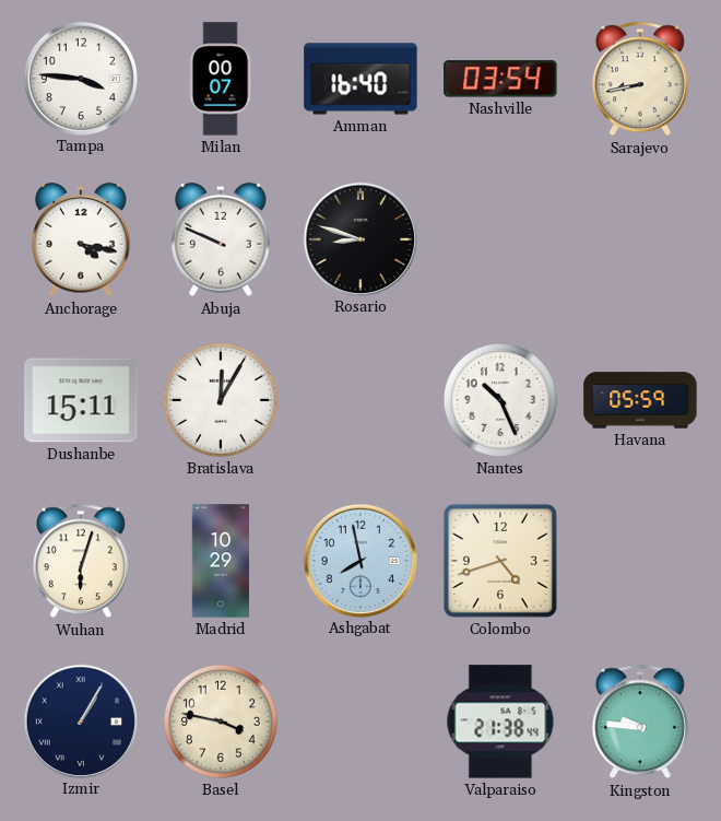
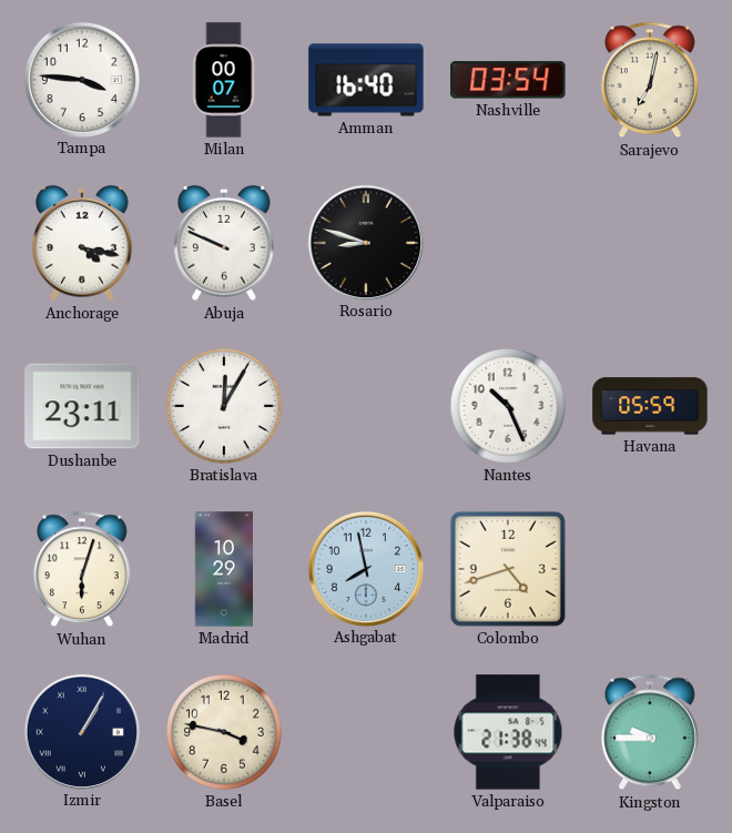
Sarajevo: 8:43 -> 7:02
Dushanbe: 15:11 -> 23:11
Kingston: 9:46 -> 9:45
